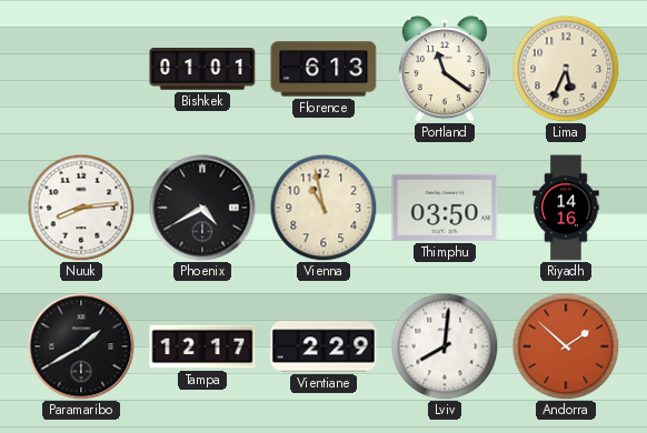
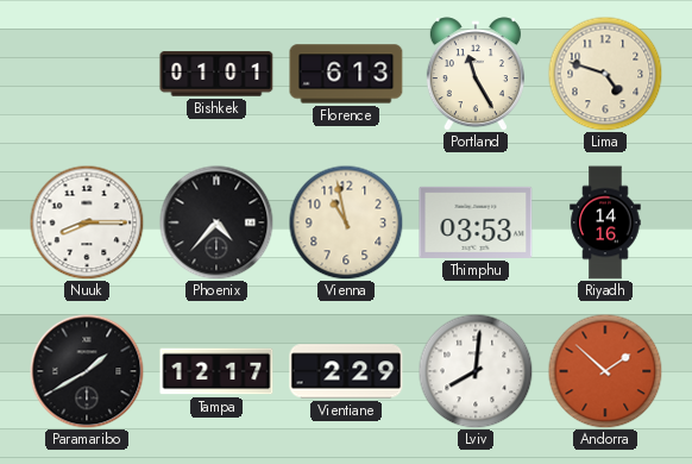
Portland: 11:21 -> 11:25
Lima: 5:34 -> 4:48
Nuuk: 8:14 -> 8:15
Phoenix: 4:40 -> 4:37
Thimphu: 03:50 -> 03:53
